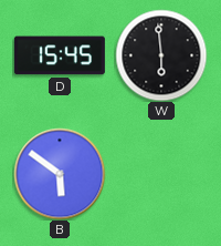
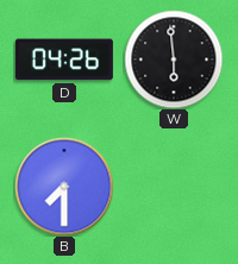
D: 15:45 -> 04:26
B: 5:51 -> 7:30
